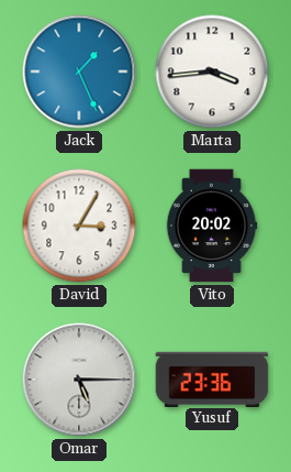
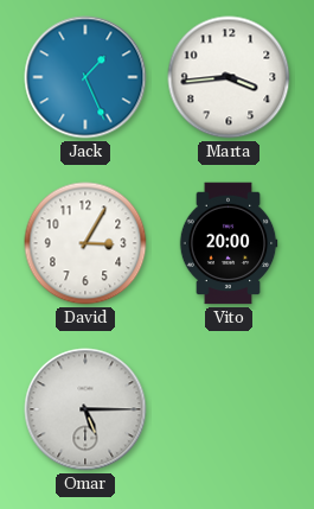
Vito: 20:02 -> 20:00
Yusuf: 23:36 -> none
